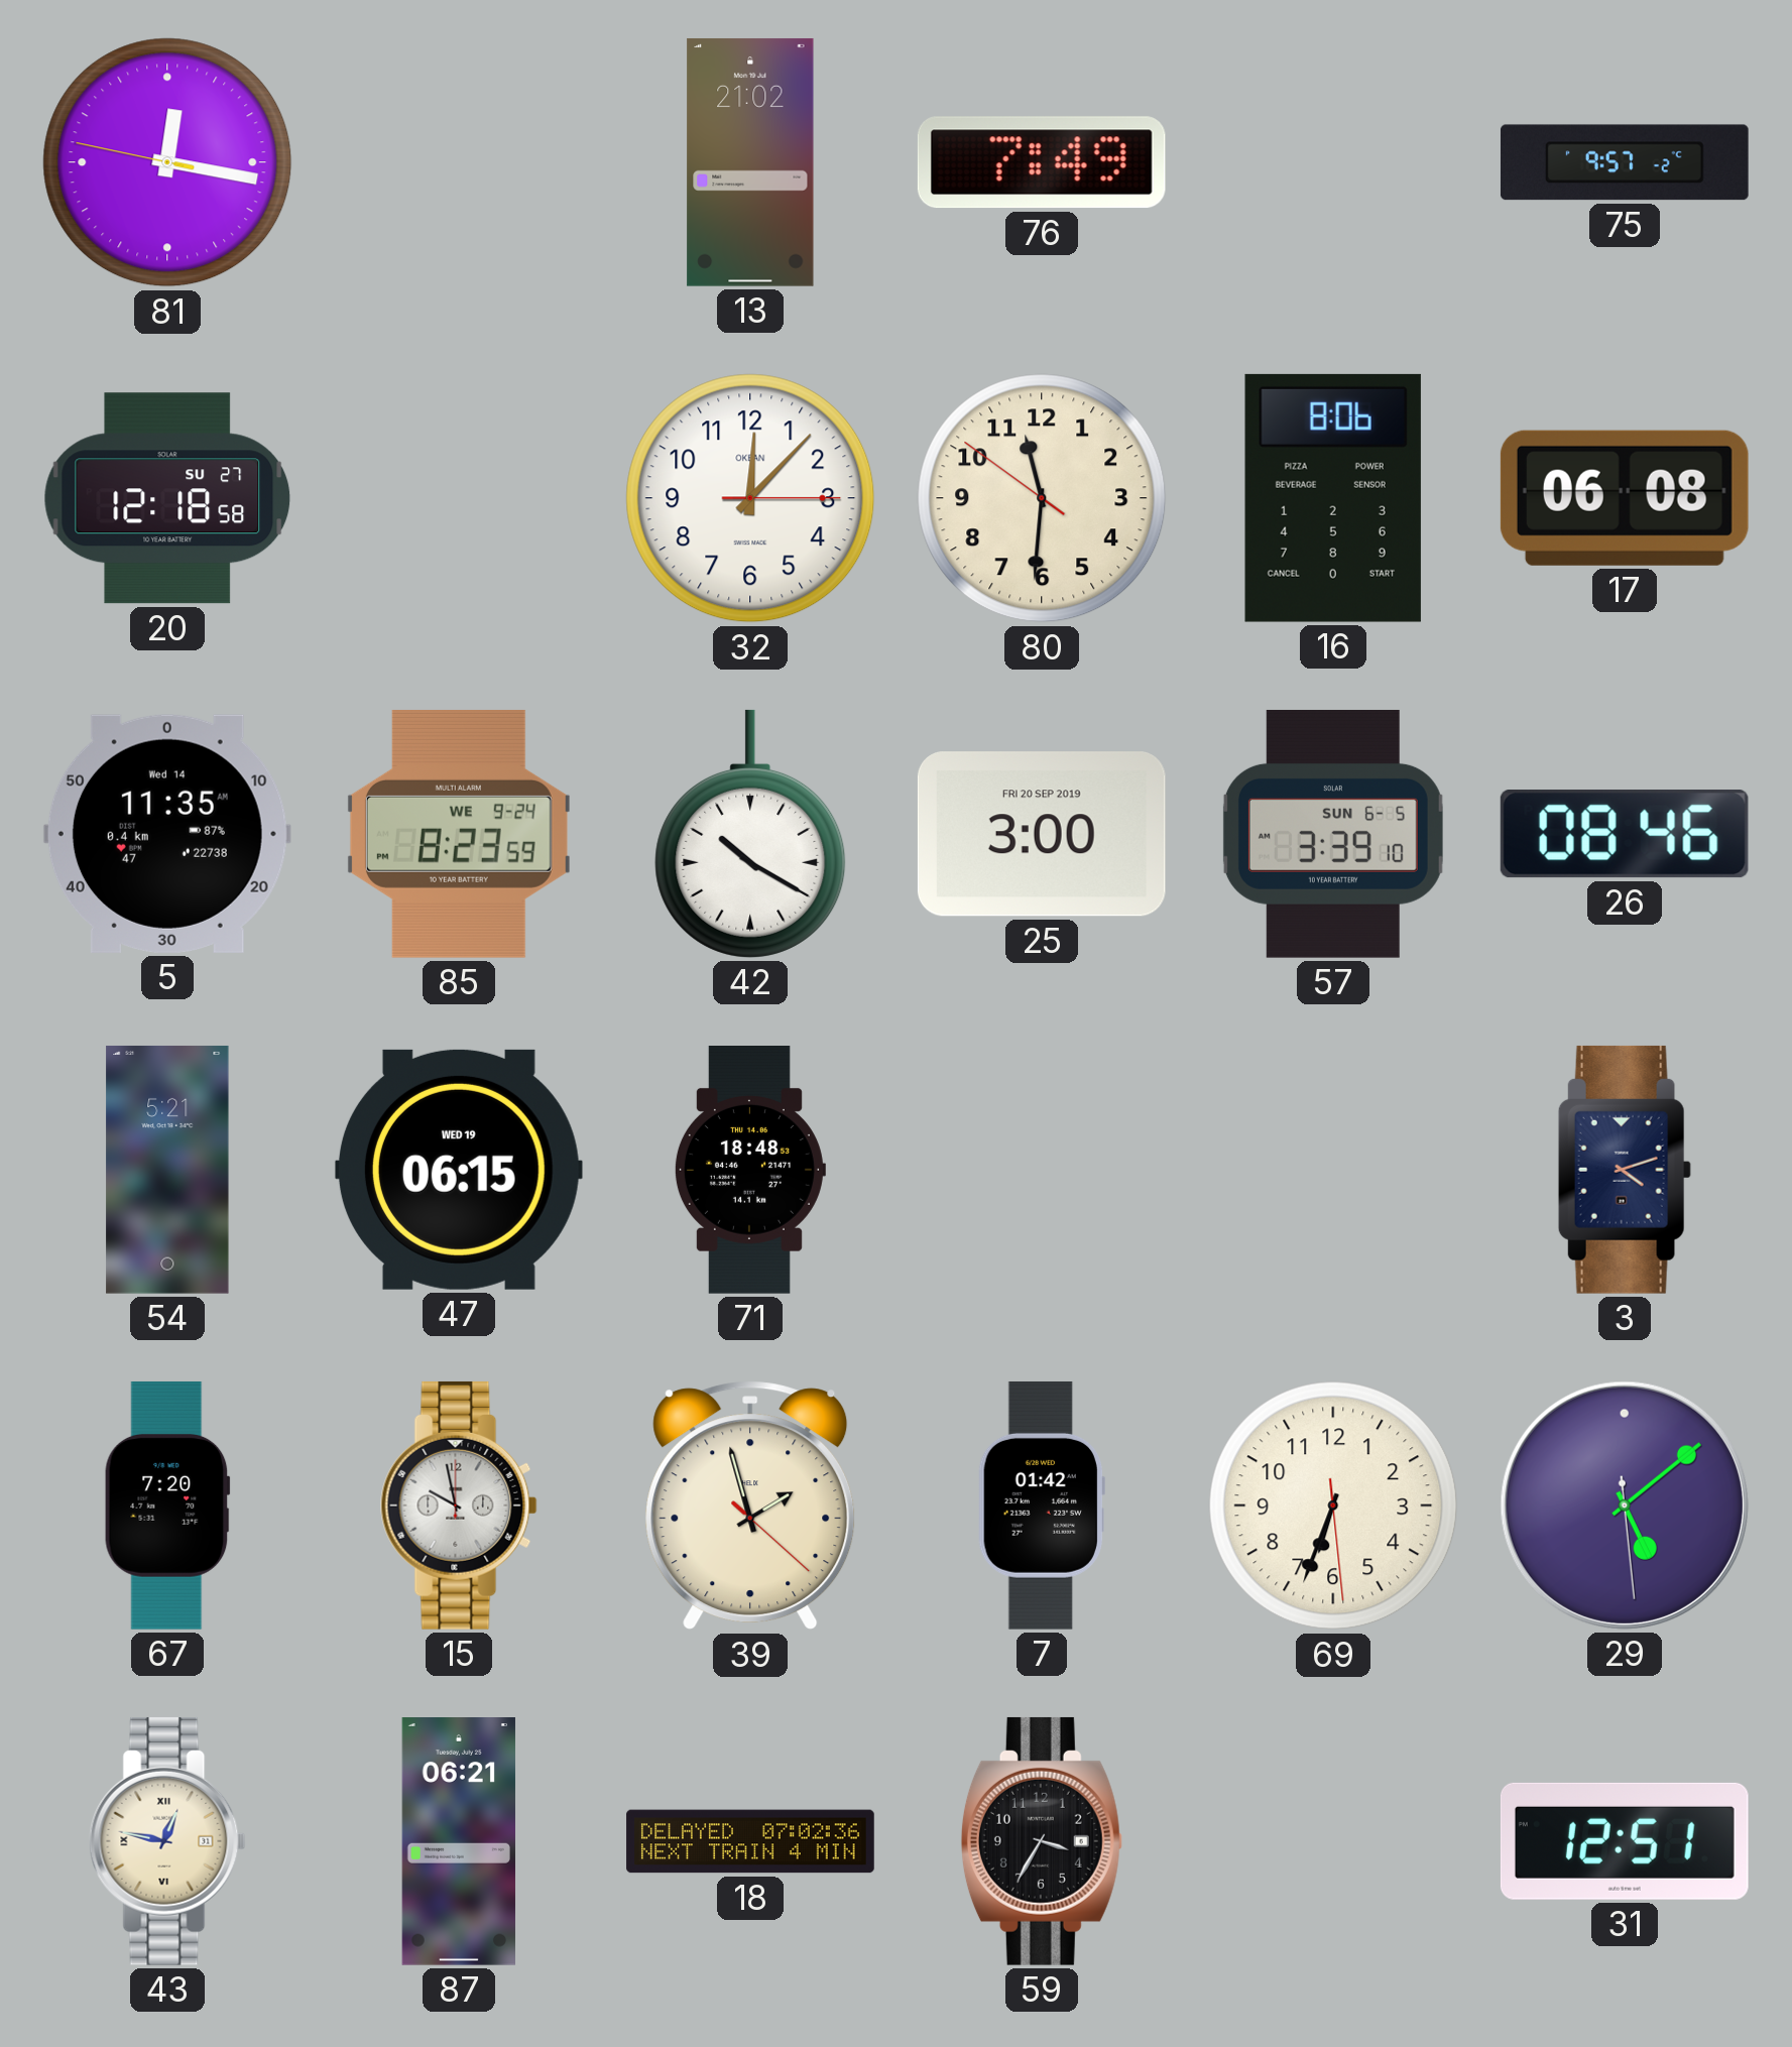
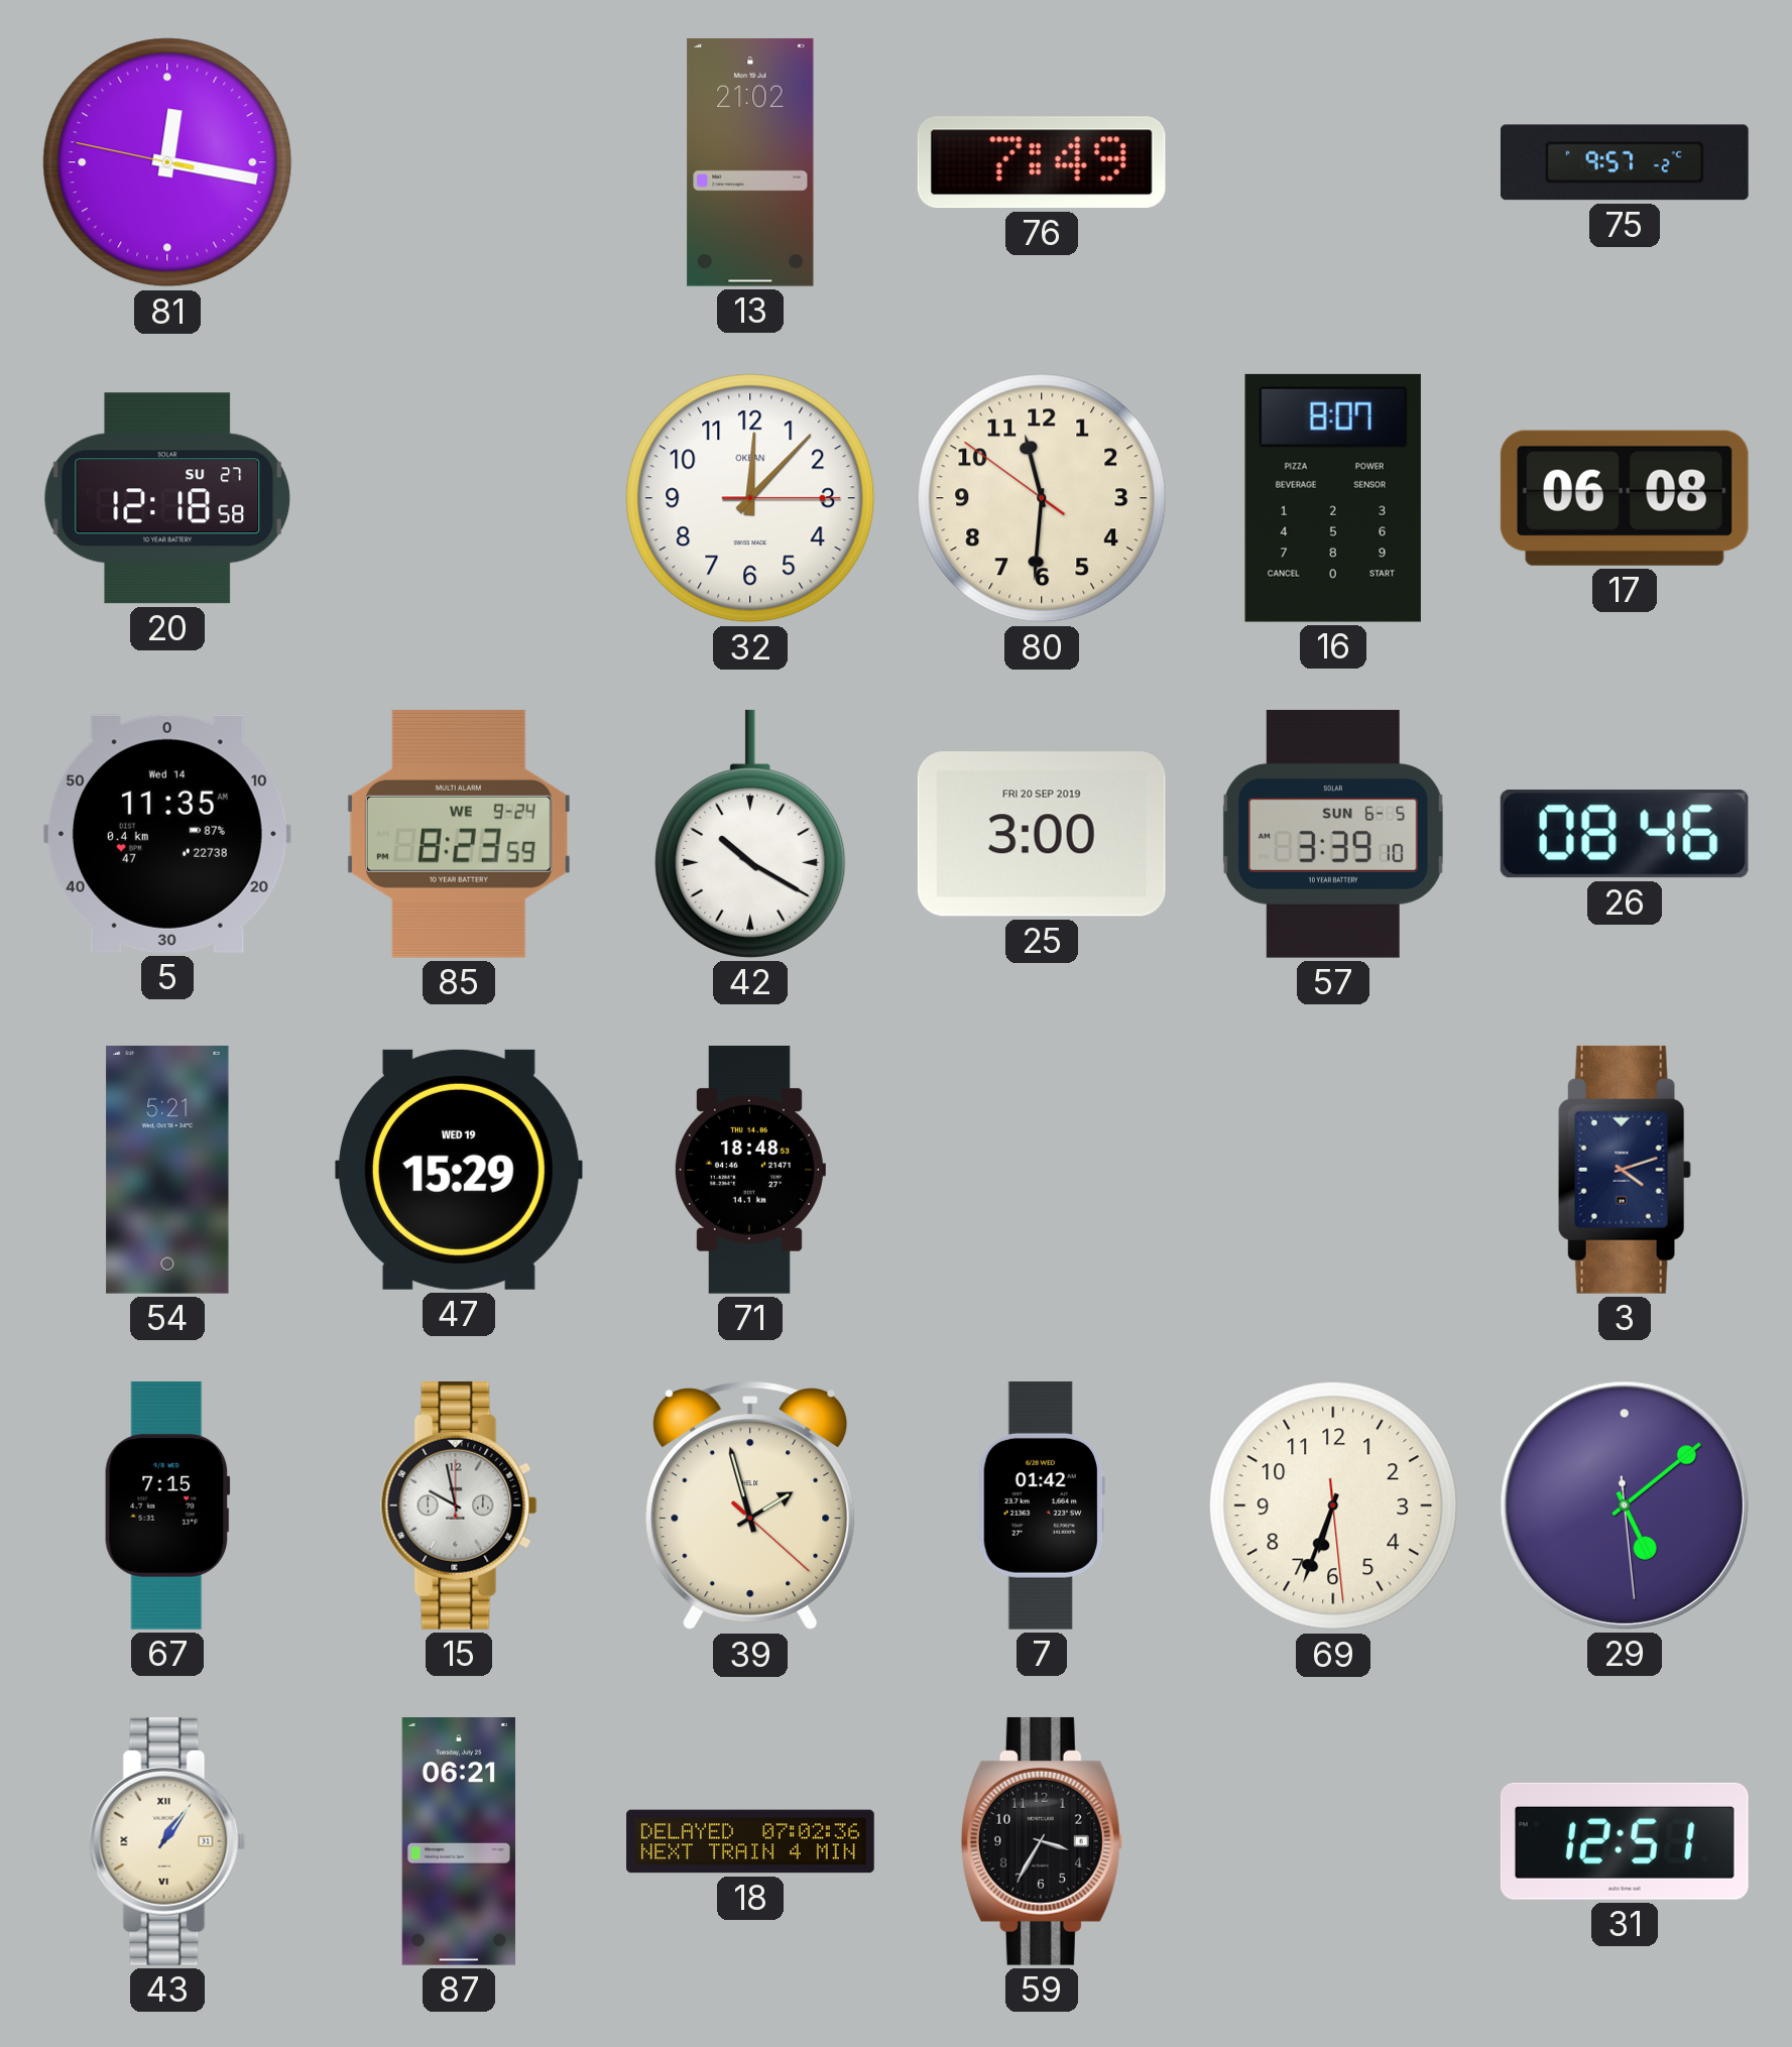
16: 8:06 -> 8:07
47: 06:15 -> 15:29
67: 7:20 -> 7:15
43: 12:47 -> 1:06
